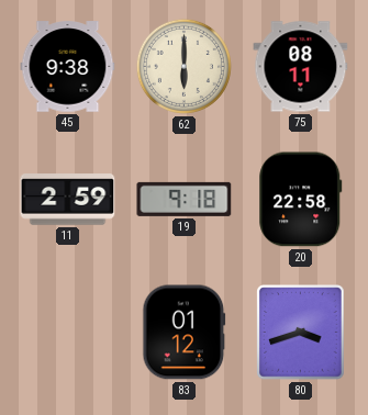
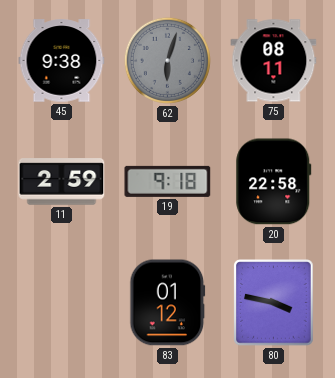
62: 6:00 -> 6:03
62 dial: cream -> grey
80: 3:42 -> 3:47
